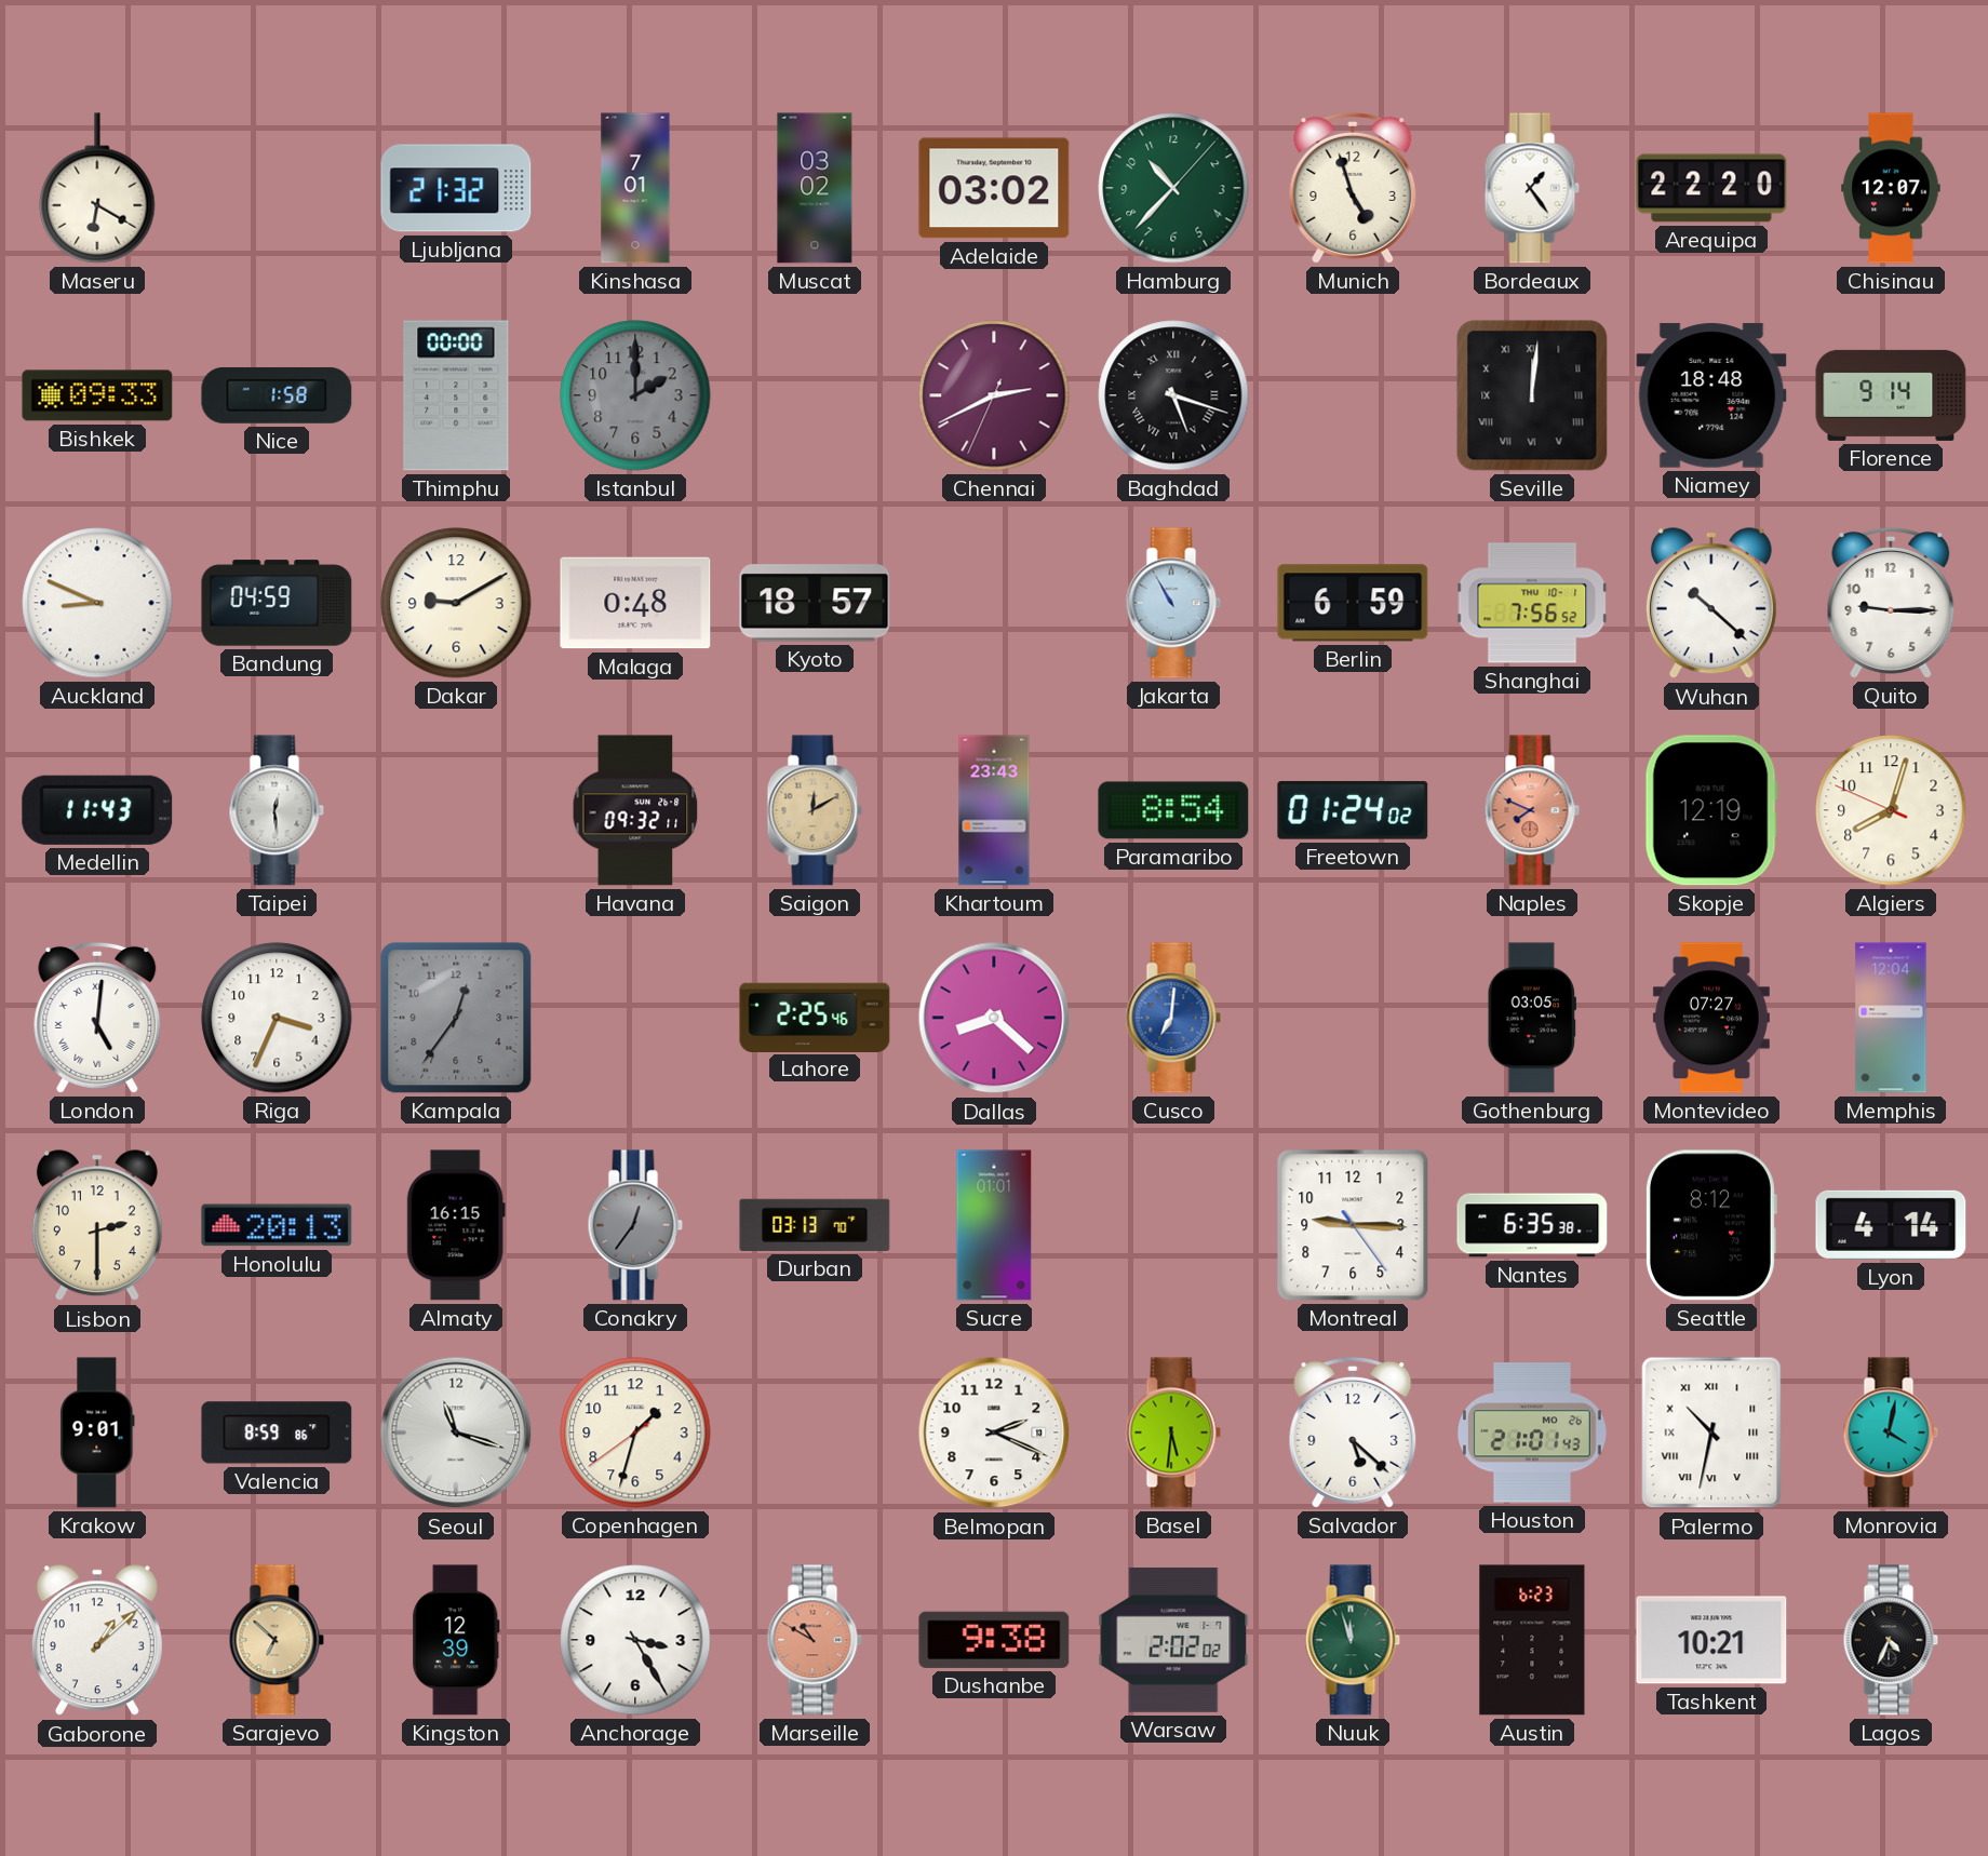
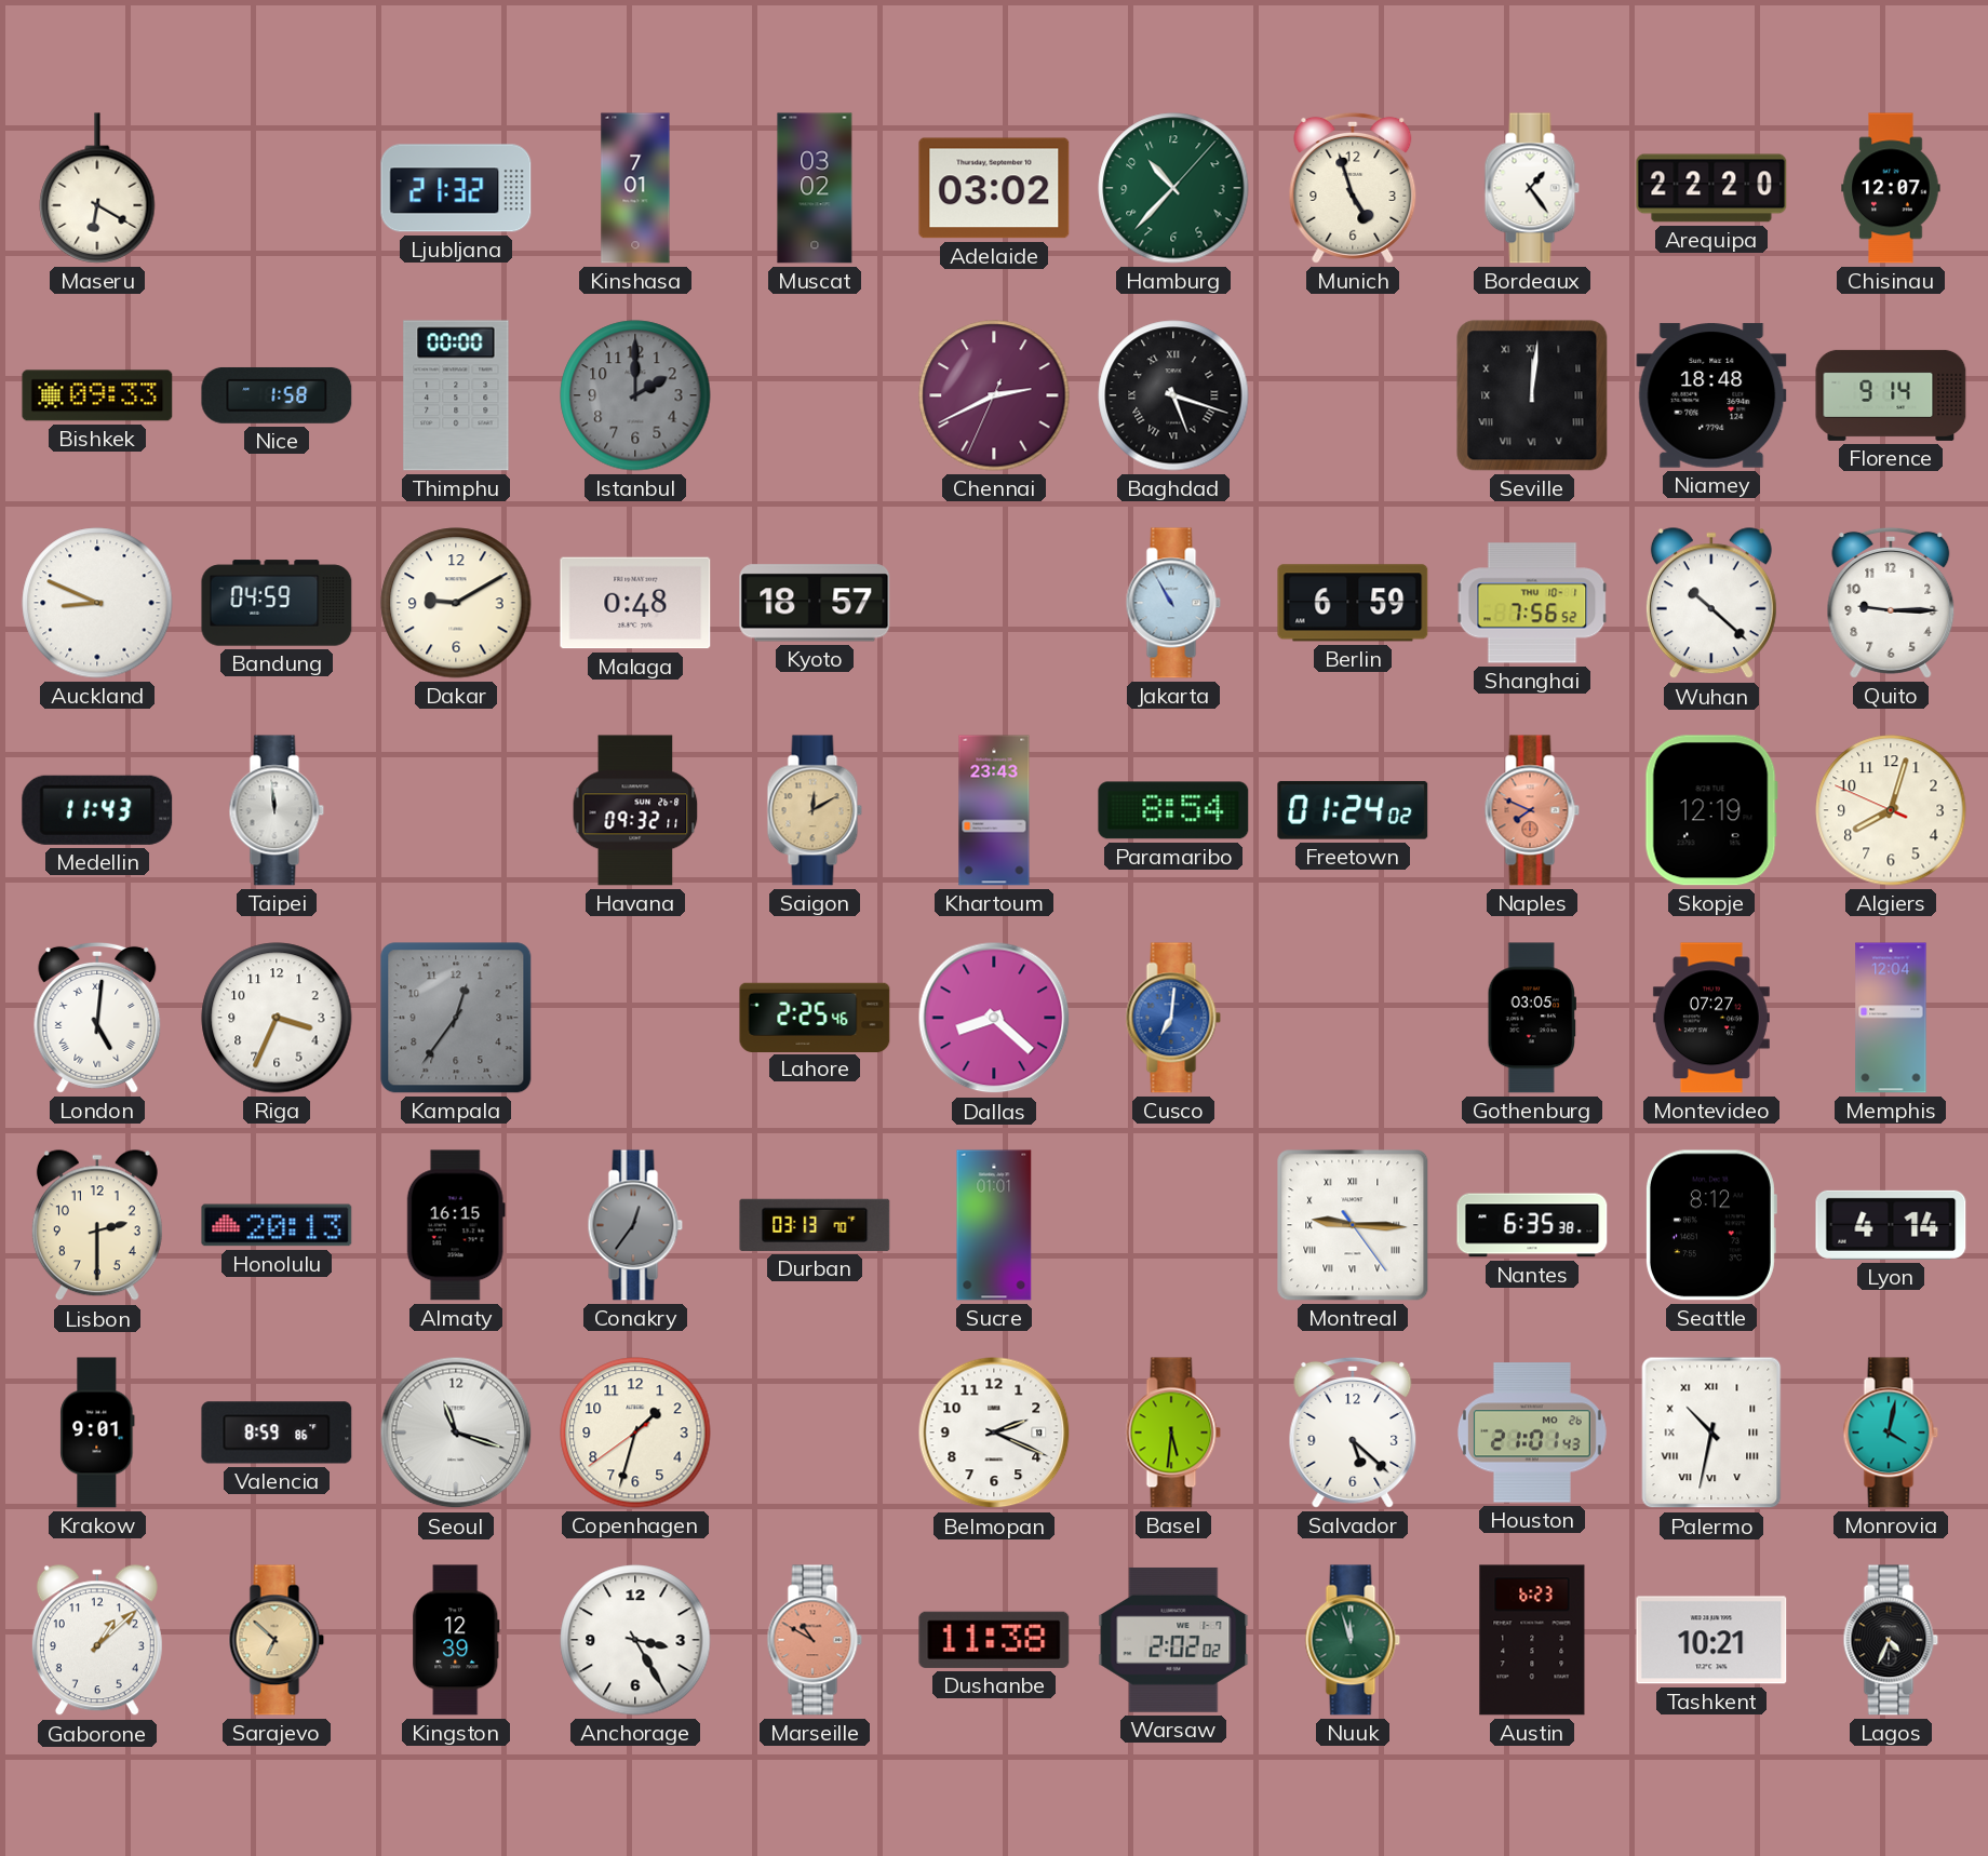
Taipei: 12:29 -> 11:59
Montreal numerals: Arabic -> Roman
Dushanbe: 9:38 -> 11:38
